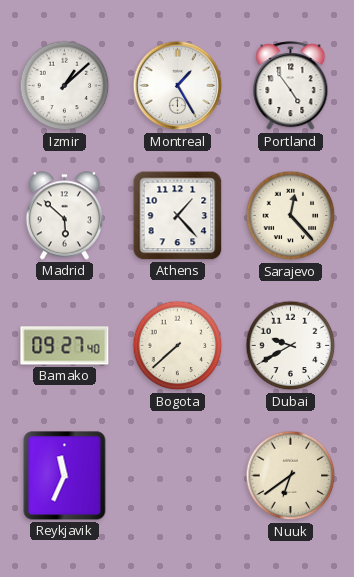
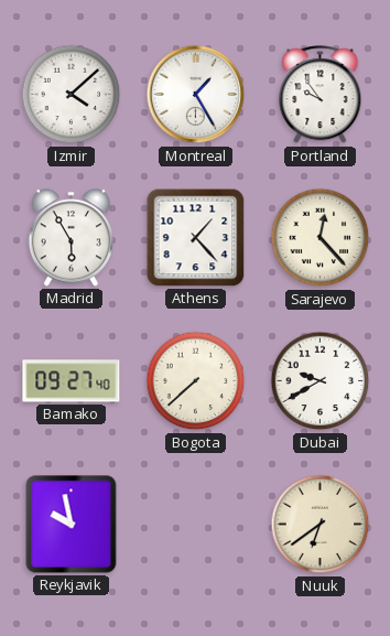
Izmir: 1:08 -> 4:08
Portland: 4:54 -> 9:54
Madrid: 5:52 -> 5:55
Reykjavik: 11:34 -> 9:58
